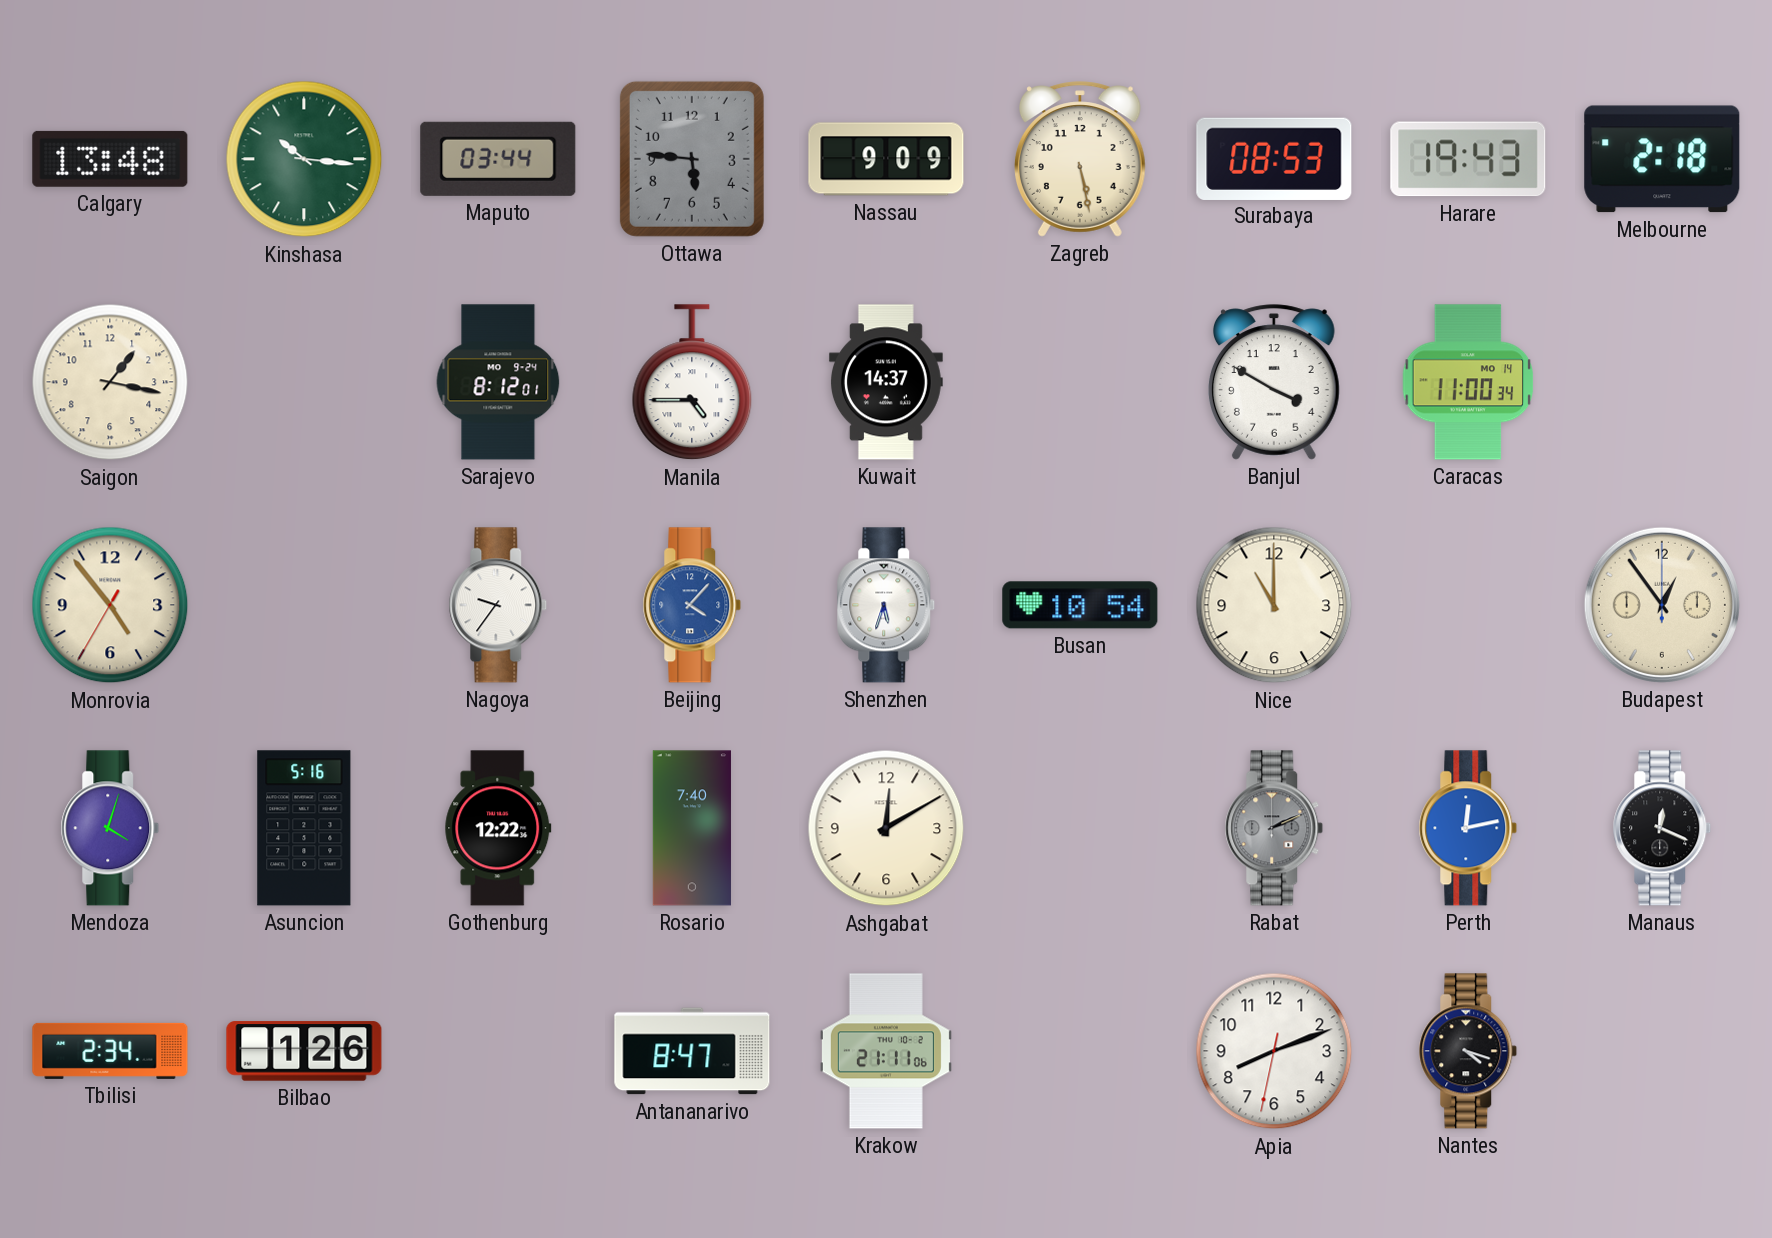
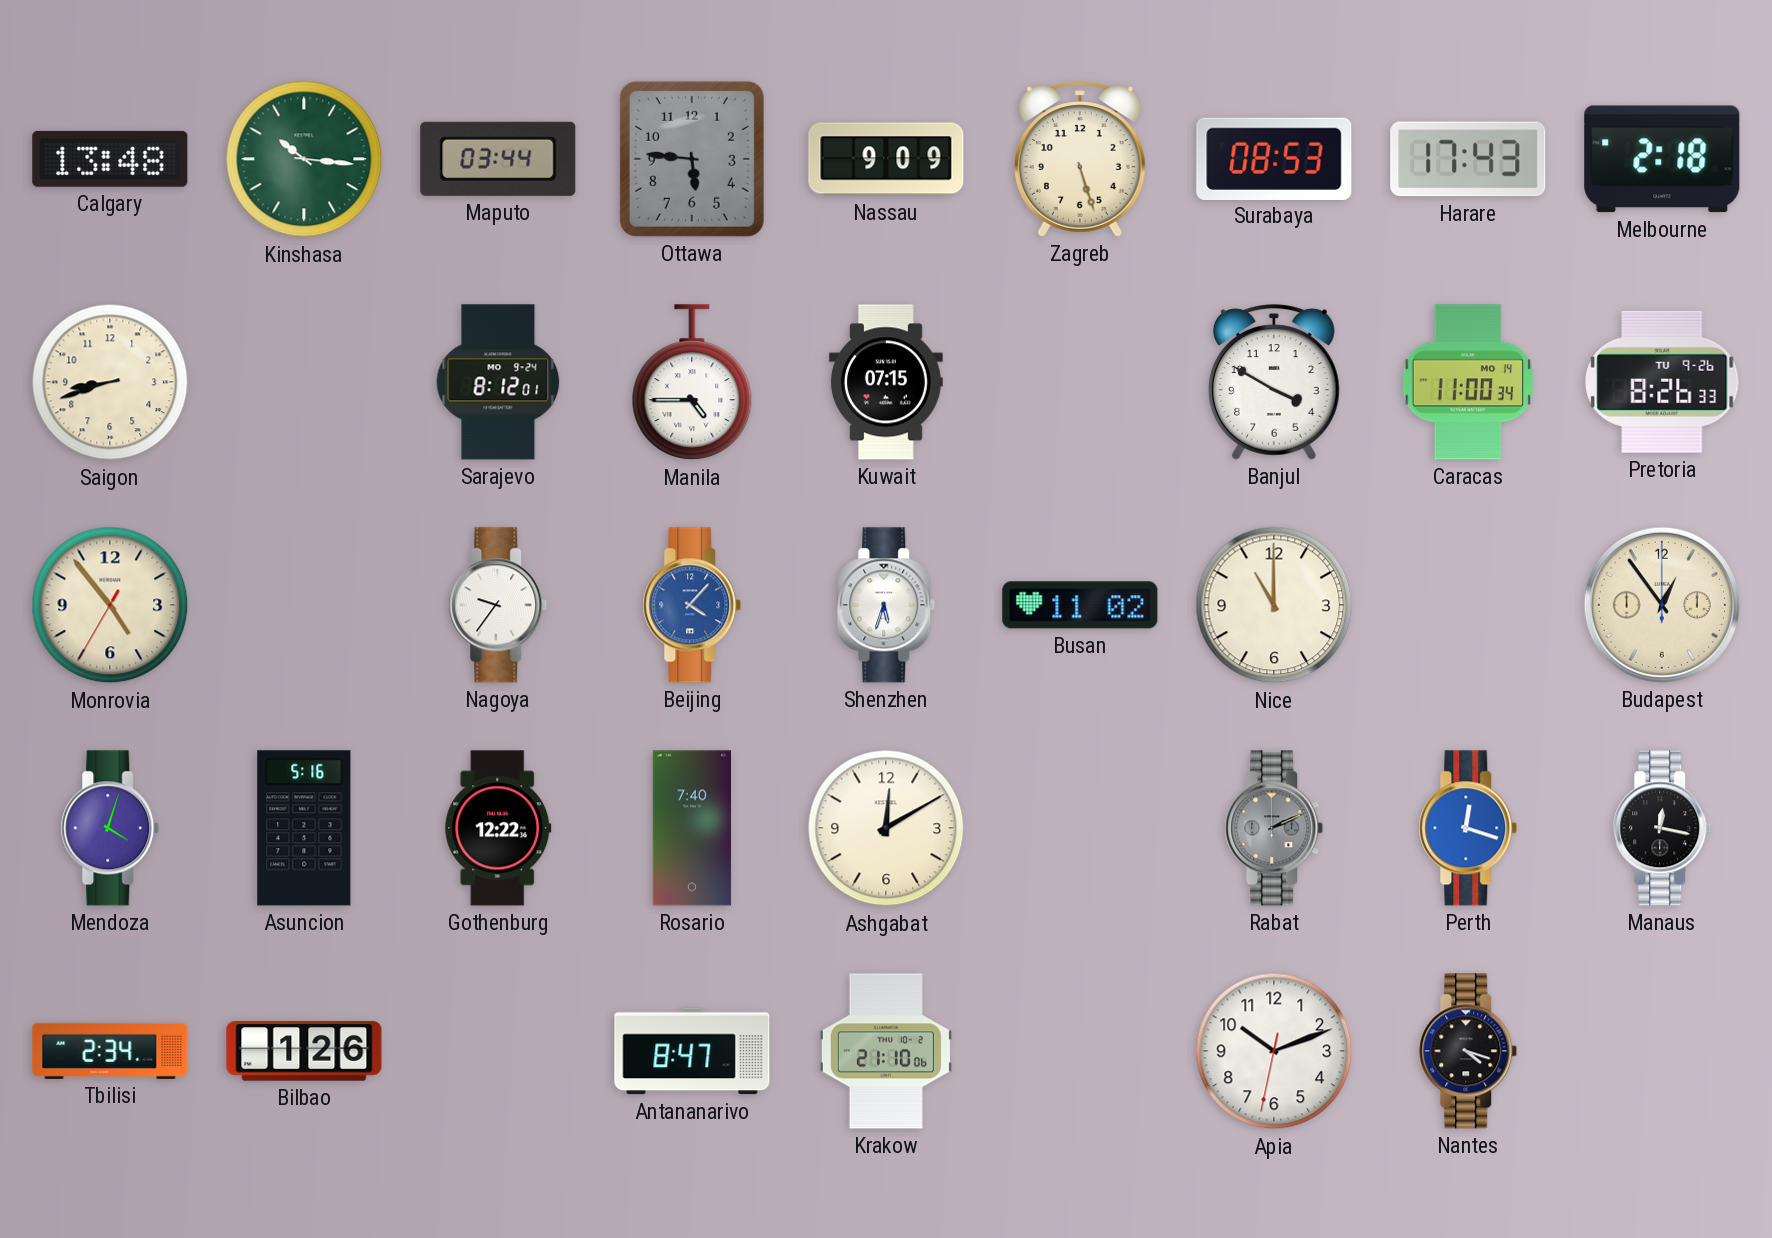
Zagreb: 5:28 -> 5:27
Harare: 19:43 -> 17:43
Saigon: 1:17 -> 8:42
Kuwait: 14:37 -> 07:15
Pretoria: none -> 8:26
Busan: 10:54 -> 11:02
Perth: 12:13 -> 12:18
Manaus: 12:19 -> 12:17
Krakow: 21:11 -> 21:10
Apia: 8:11 -> 10:11
